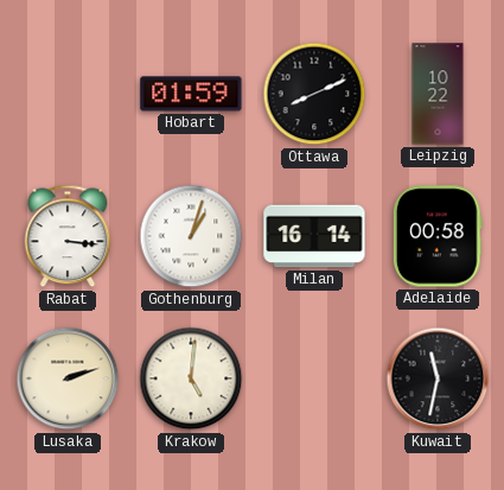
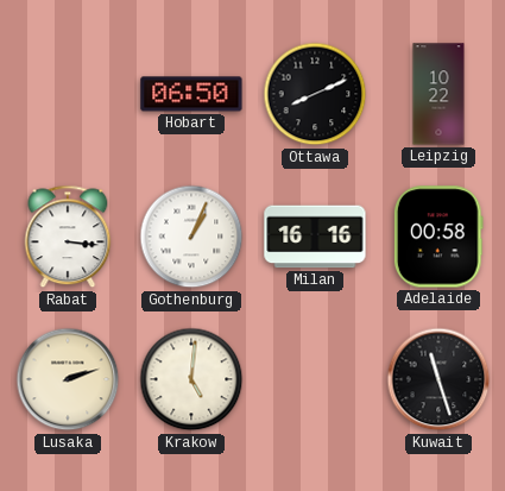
Hobart: 01:59 -> 06:50
Gothenburg: 1:03 -> 1:04
Milan: 16:14 -> 16:16
Kuwait: 11:32 -> 11:27
